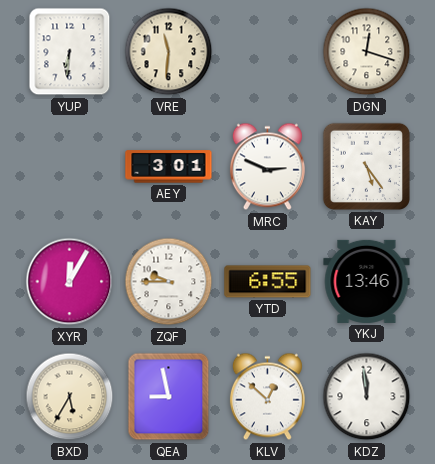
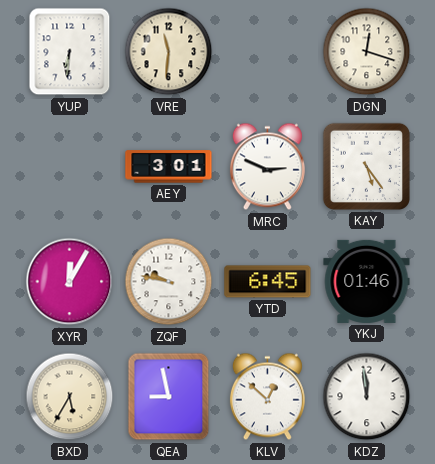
ZQF: 9:45 -> 9:47
YTD: 6:55 -> 6:45
YKJ: 13:46 -> 01:46
